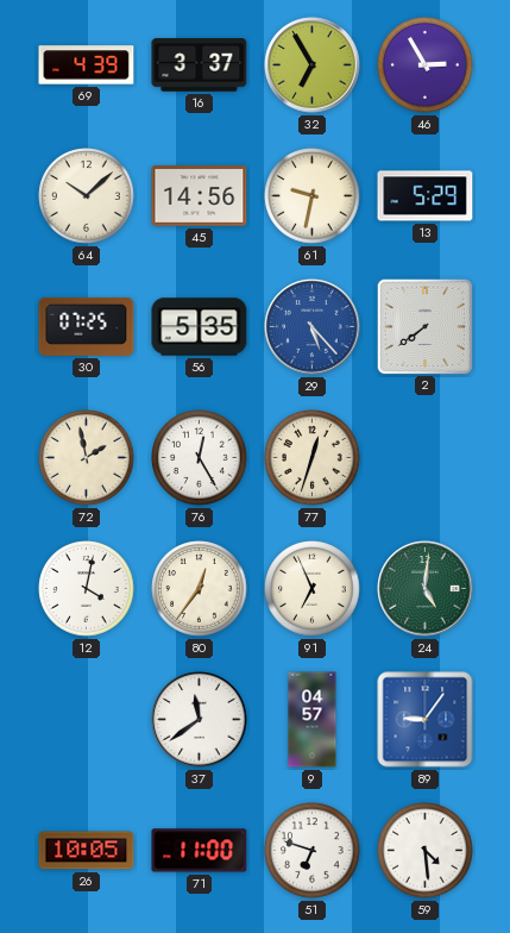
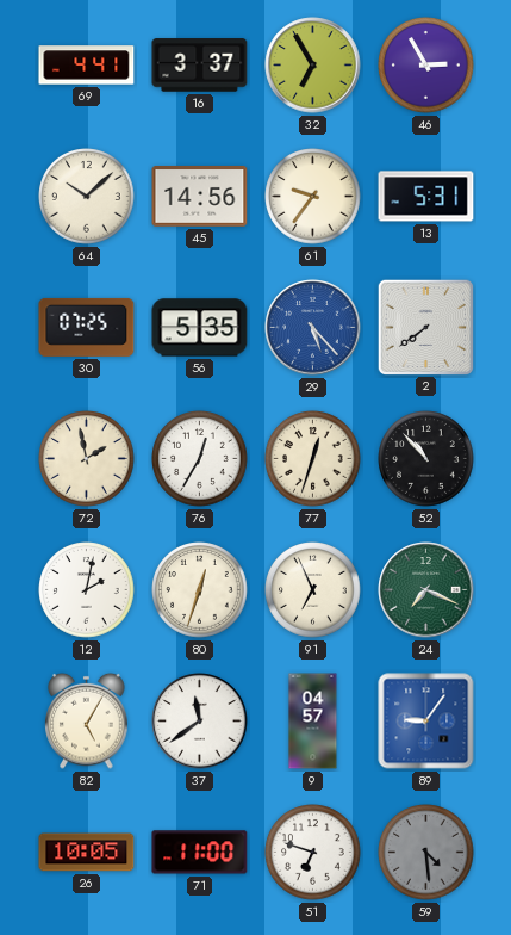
69: 4:39 -> 4:41
61: 9:32 -> 9:36
13: 5:29 -> 5:31
76: 12:25 -> 12:35
52: none -> 10:53
12: 4:02 -> 2:02
80: 12:36 -> 12:33
24: 5:01 -> 7:19
82: none -> 5:05
59 dial: white -> grey
